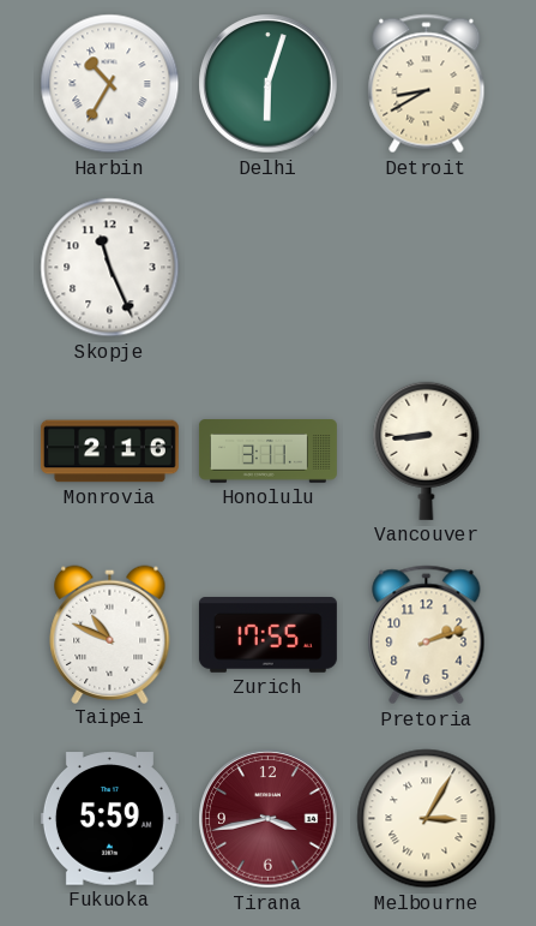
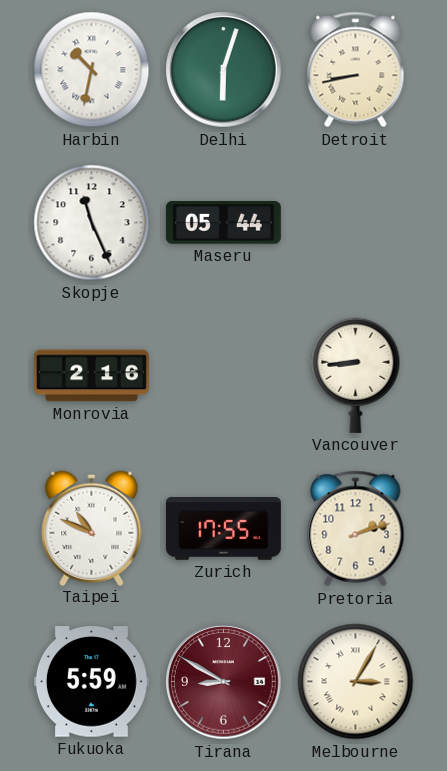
Harbin: 10:35 -> 10:32
Detroit: 8:40 -> 8:43
Maseru: none -> 05:44
Honolulu: 3:11 -> none
Tirana: 3:43 -> 8:50
